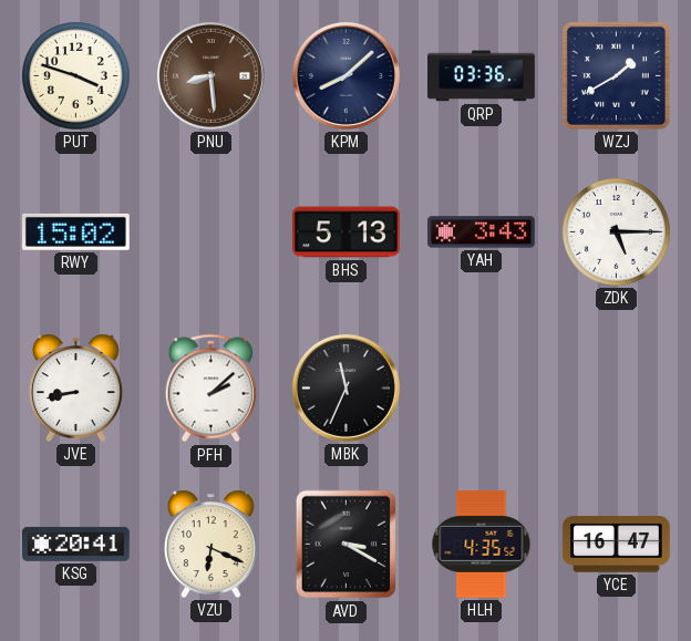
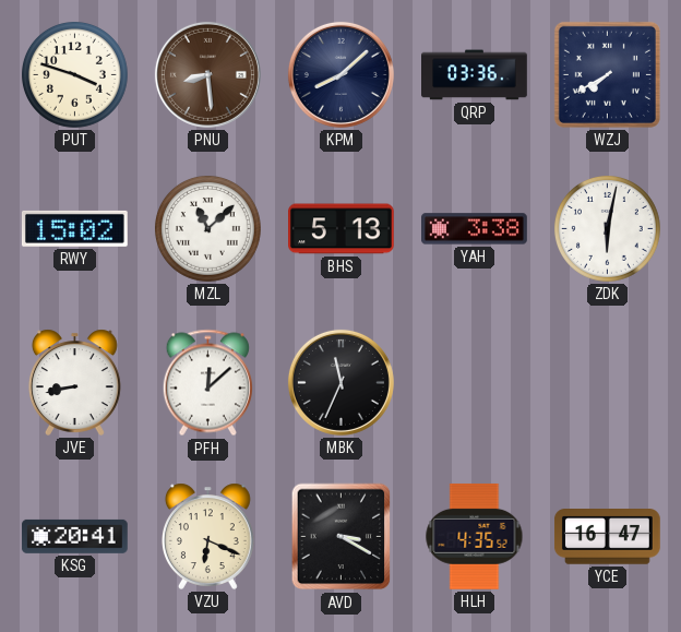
WZJ: 1:40 -> 7:40
MZL: none -> 11:08
YAH: 3:43 -> 3:38
ZDK: 5:15 -> 6:02
PFH: 2:08 -> 12:08
